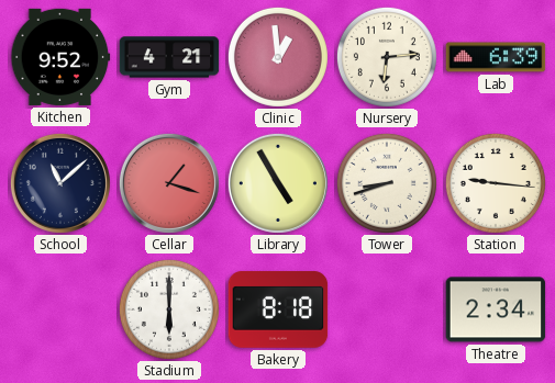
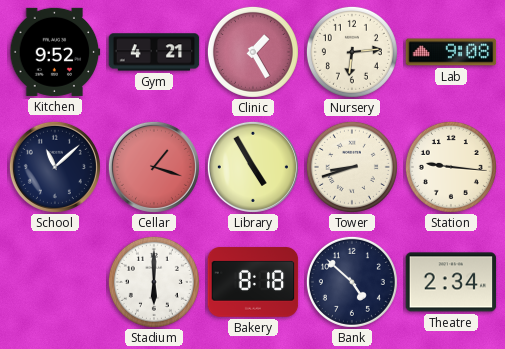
Clinic: 12:59 -> 1:25
Lab: 6:39 -> 9:08
Bank: none -> 4:52
